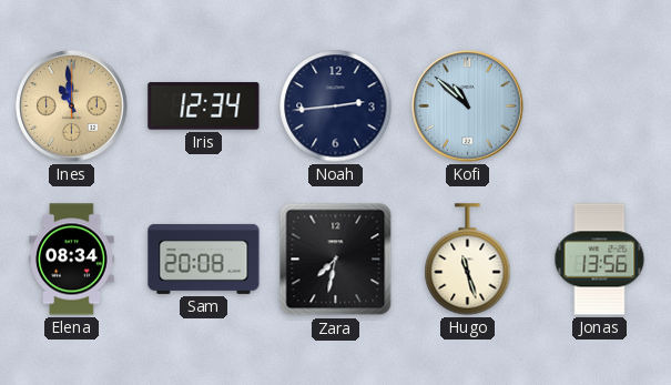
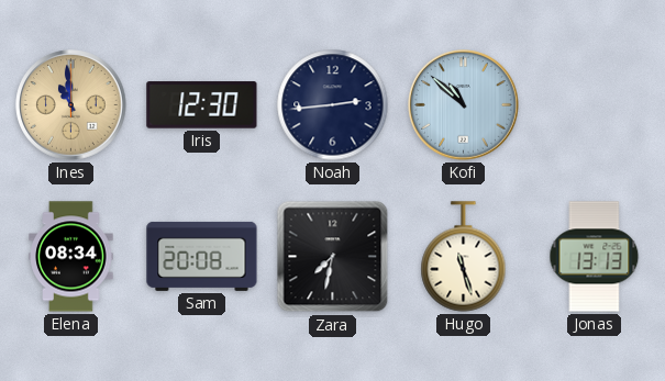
Iris: 12:34 -> 12:30
Jonas: 13:56 -> 13:13
